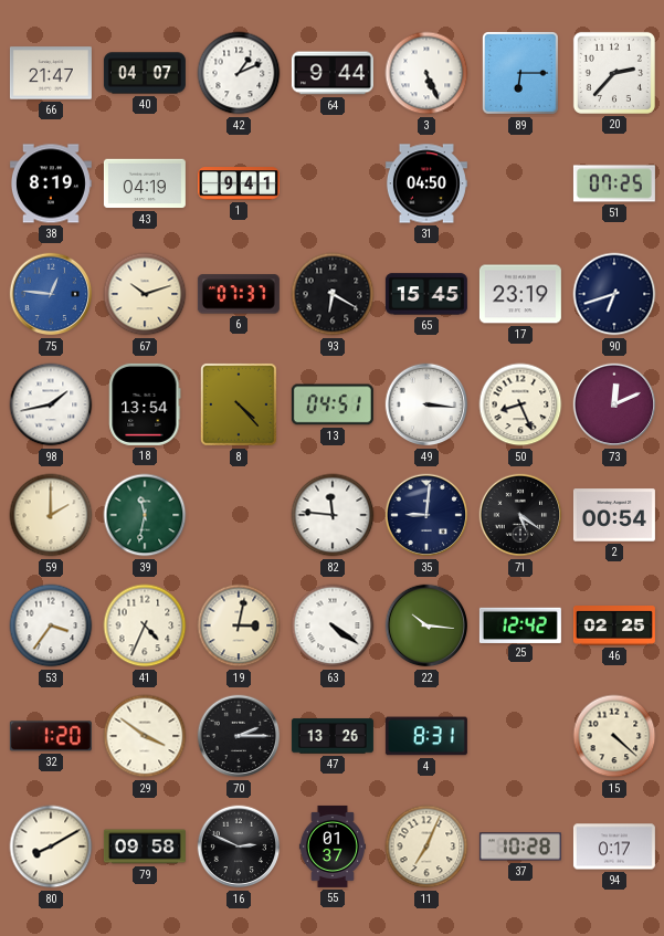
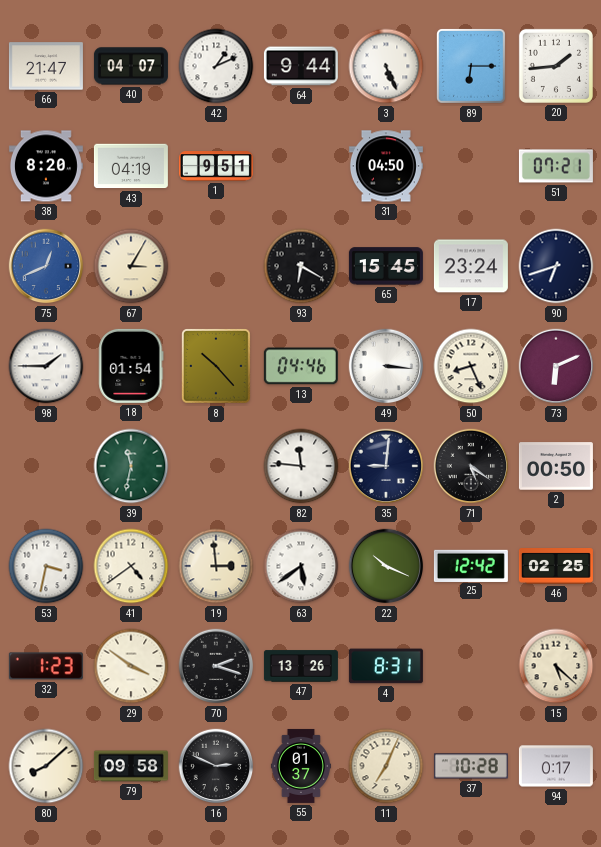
20: 2:37 -> 1:44
38: 8:19 -> 8:20
1: 9:41 -> 9:51
51: 07:25 -> 07:21
75: 12:46 -> 12:41
67: 10:12 -> 3:05
6: 07:37 -> none
17: 23:19 -> 23:24
98: 1:43 -> 1:45
18: 13:54 -> 01:54
8: 4:23 -> 10:23
13: 04:51 -> 04:46
73: 12:11 -> 6:11
59: 2:00 -> none
2: 00:54 -> 00:50
53: 3:36 -> 3:32
41: 4:34 -> 4:39
19: 3:02 -> 2:59
63: 4:21 -> 5:39
22: 10:16 -> 10:19
32: 1:20 -> 1:23
70: 2:15 -> 2:18
15: 4:22 -> 5:22
80: 8:10 -> 8:08
